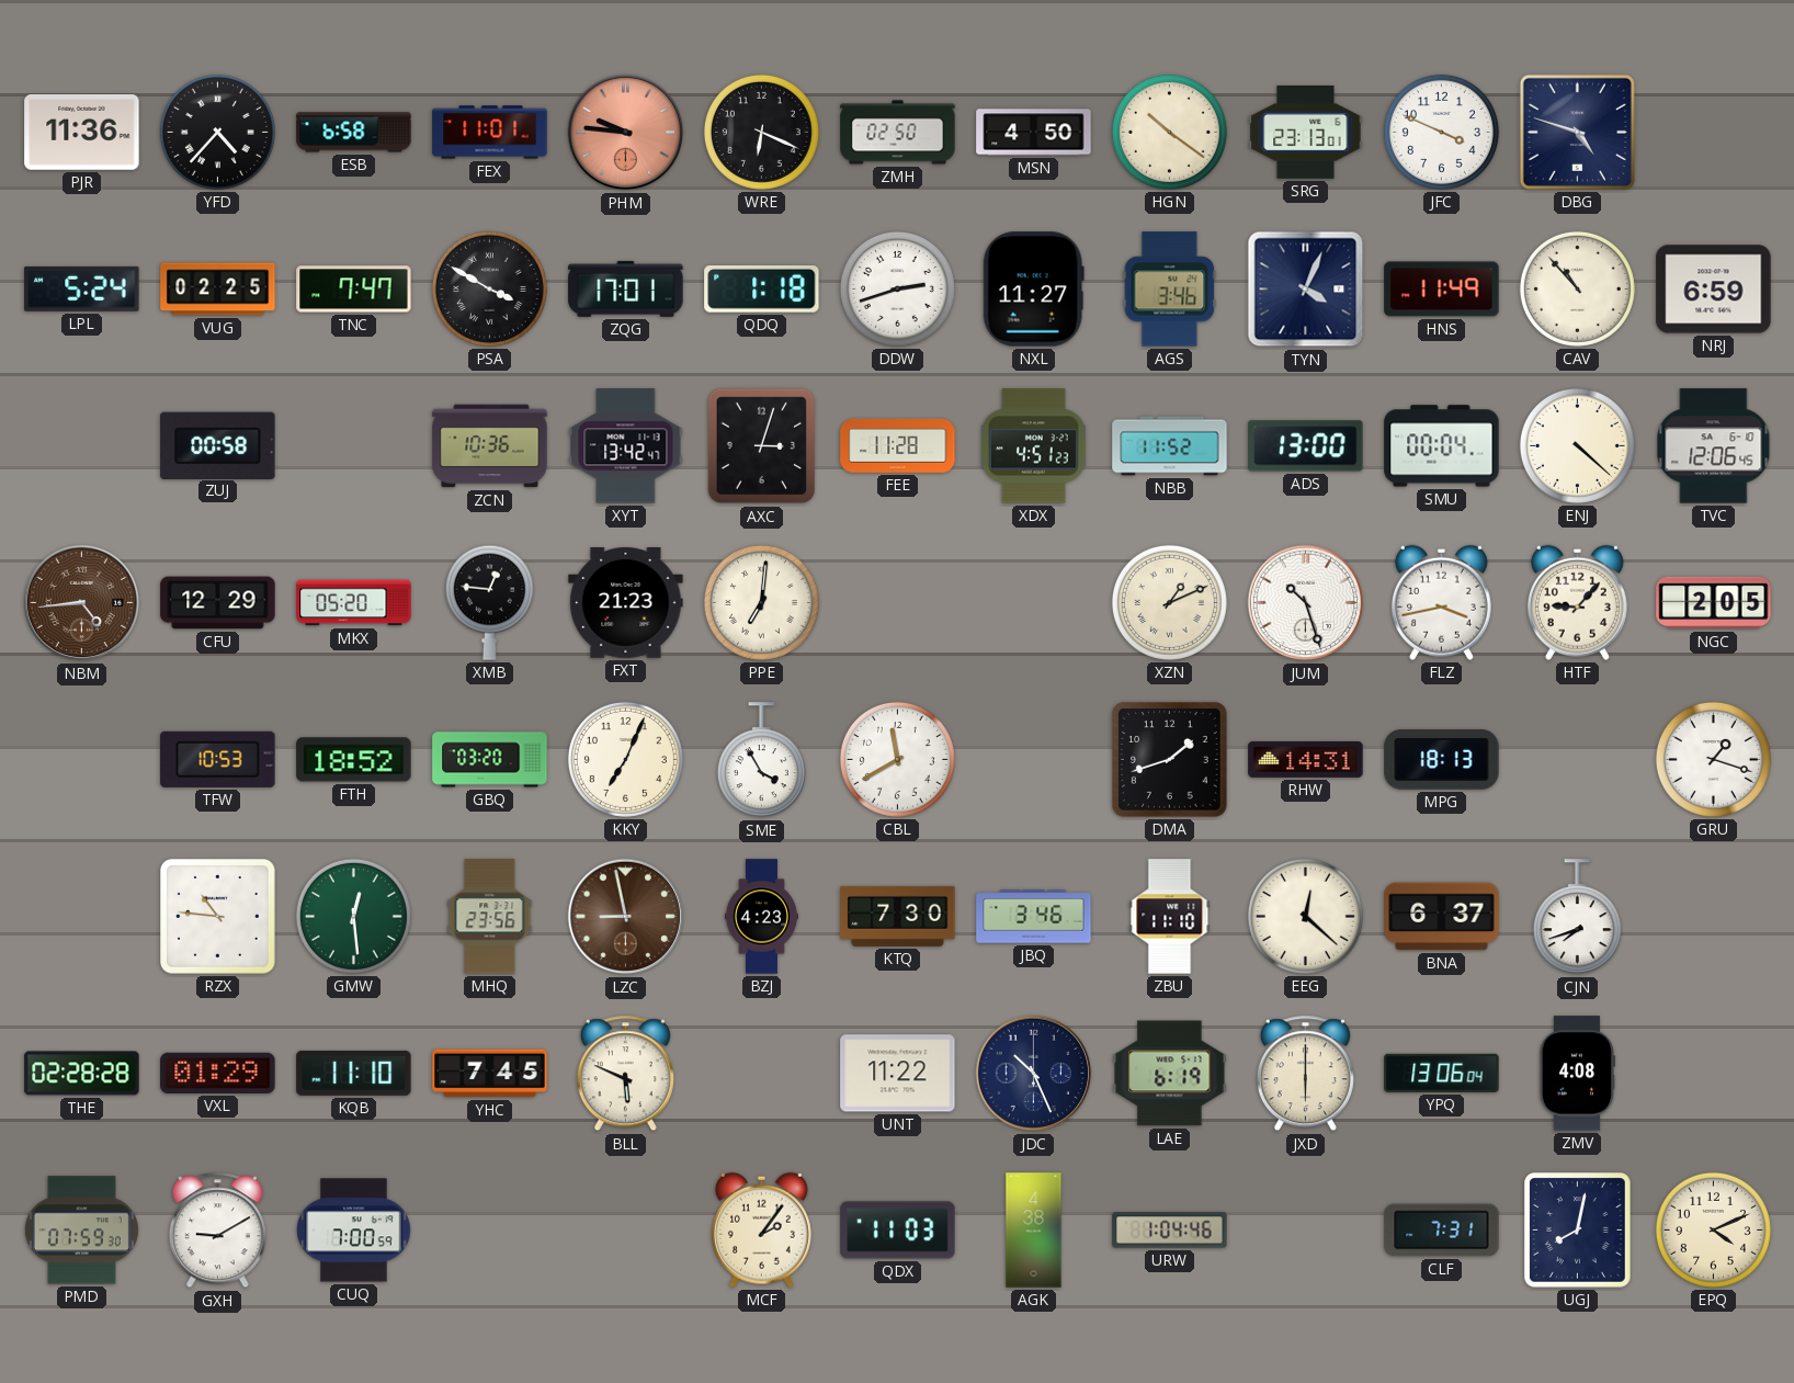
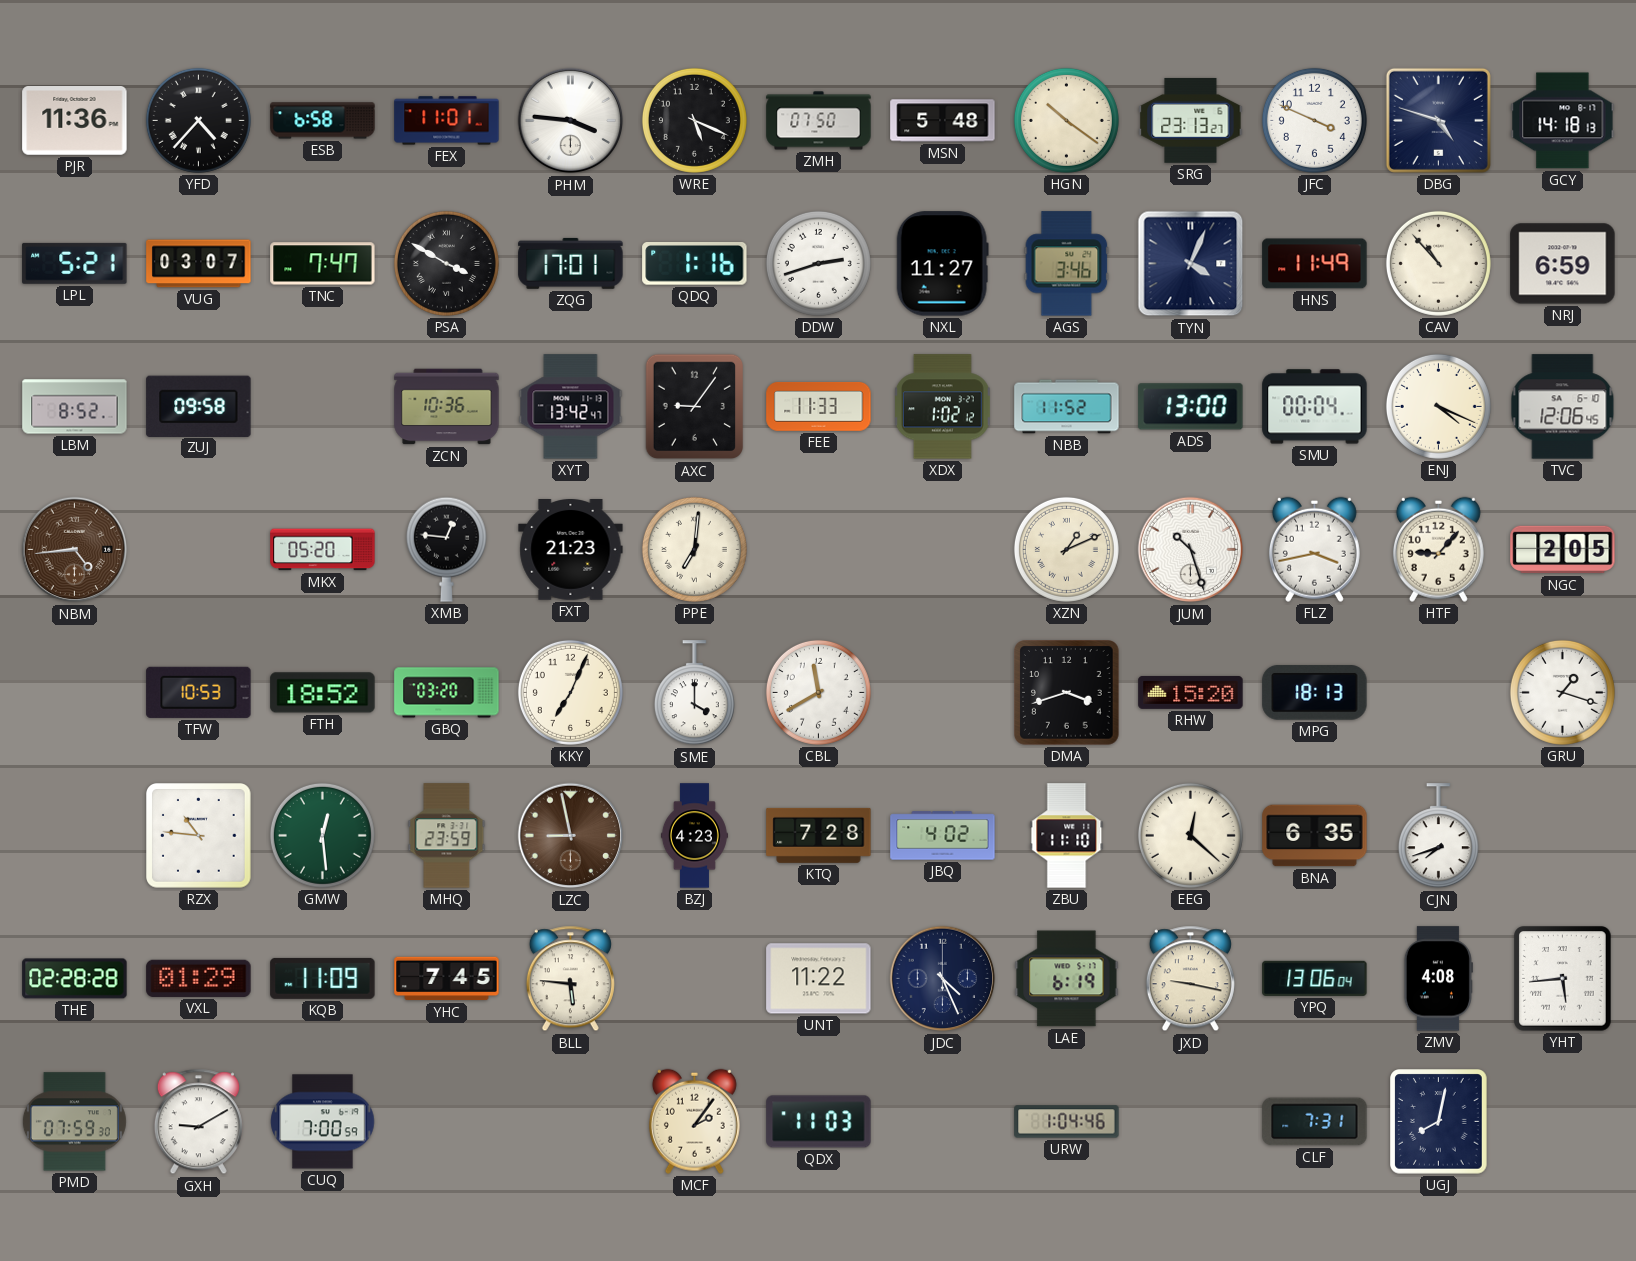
PHM: 9:46 -> 3:46
PHM dial: salmon -> white
WRE: 6:19 -> 5:19
ZMH: 02:50 -> 07:50
MSN: 4:50 -> 5:48
SRG: 23:13:01 -> 23:13:27
GCY: none -> 14:18
LPL: 5:24 -> 5:21
VUG: 02:25 -> 03:07
QDQ: 1:18 -> 1:16
LBM: none -> 8:52
ZUJ: 00:58 -> 09:58
AXC: 3:03 -> 9:06
FEE: 11:28 -> 11:33
XDX: 4:51 -> 1:02
ENJ: 4:22 -> 4:19
CFU: 12:29 -> none
SME: 3:55 -> 4:00
DMA: 1:42 -> 3:42
RHW: 14:31 -> 15:20
MHQ: 23:56 -> 23:59
KTQ: 7:30 -> 7:28
JBQ: 3:46 -> 4:02
BNA: 6:37 -> 6:35
KQB: 11:10 -> 11:09
BLL: 5:49 -> 5:46
JDC: 10:26 -> 4:26
JXD: 6:00 -> 9:17
YHT: none -> 5:44
AGK: 4:38 -> none
EPQ: 4:11 -> none
